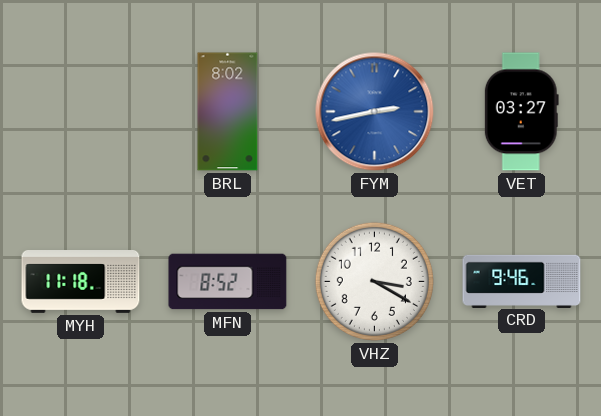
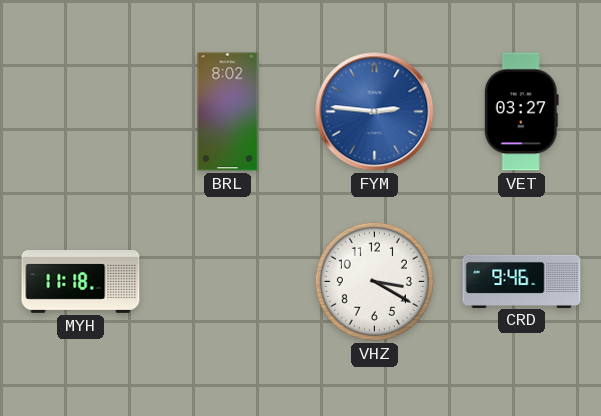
FYM: 2:43 -> 2:46
MFN: 8:52 -> none
